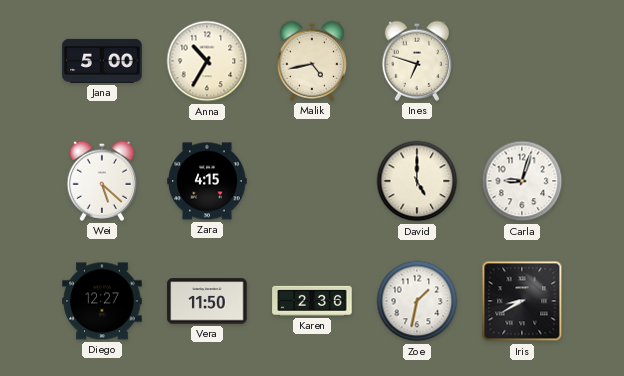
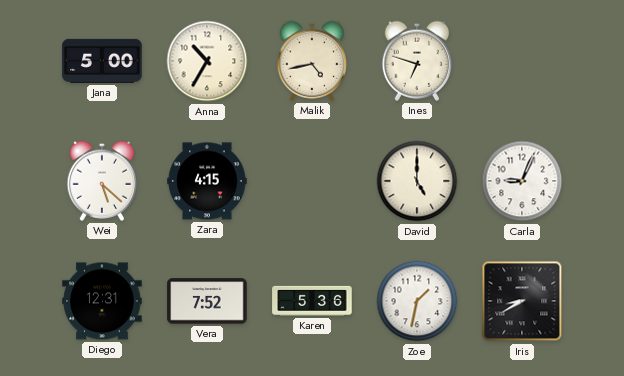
Carla: 9:03 -> 9:04
Diego: 12:27 -> 12:31
Vera: 11:50 -> 7:52
Karen: 2:36 -> 5:36
